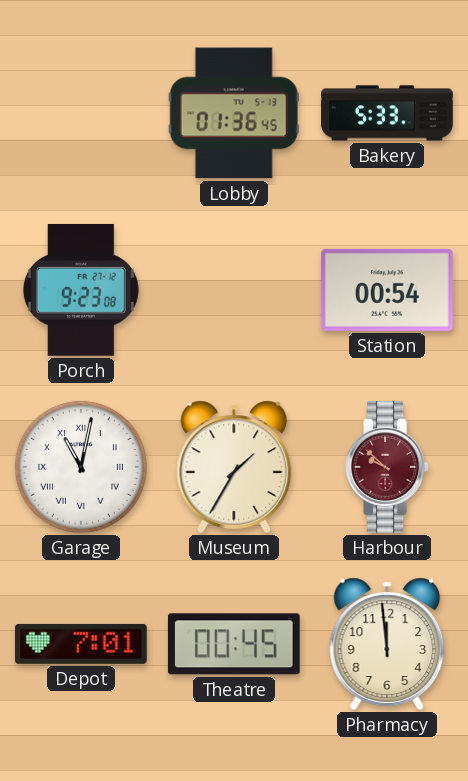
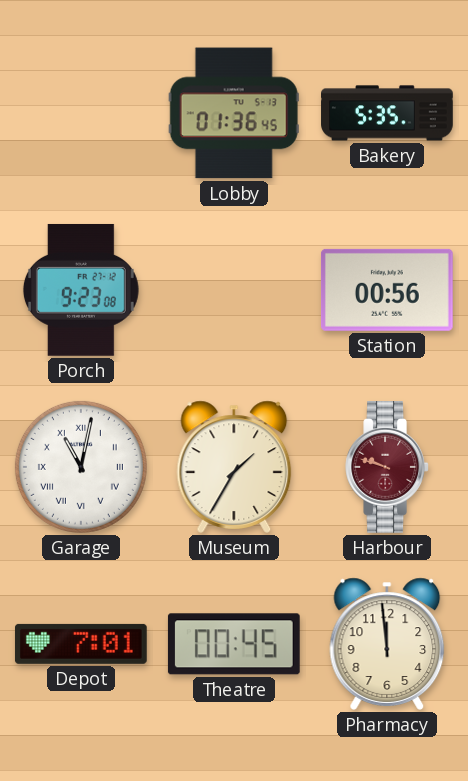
Bakery: 5:33 -> 5:35
Station: 00:54 -> 00:56
Harbour: 9:52 -> 9:48
